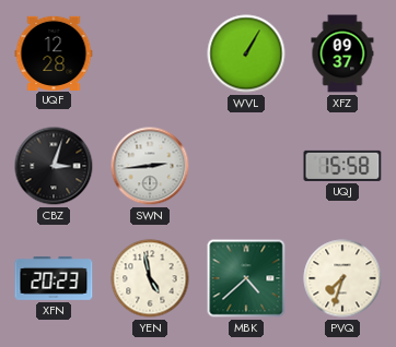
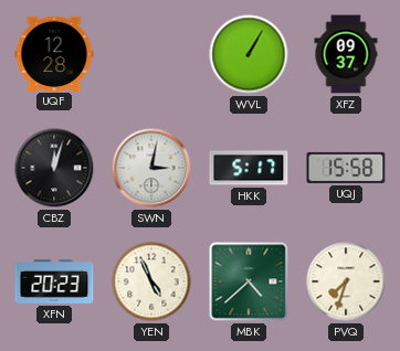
CBZ: 3:03 -> 12:03
SWN: 2:44 -> 3:02
HKK: none -> 5:17
YEN: 4:58 -> 4:56
